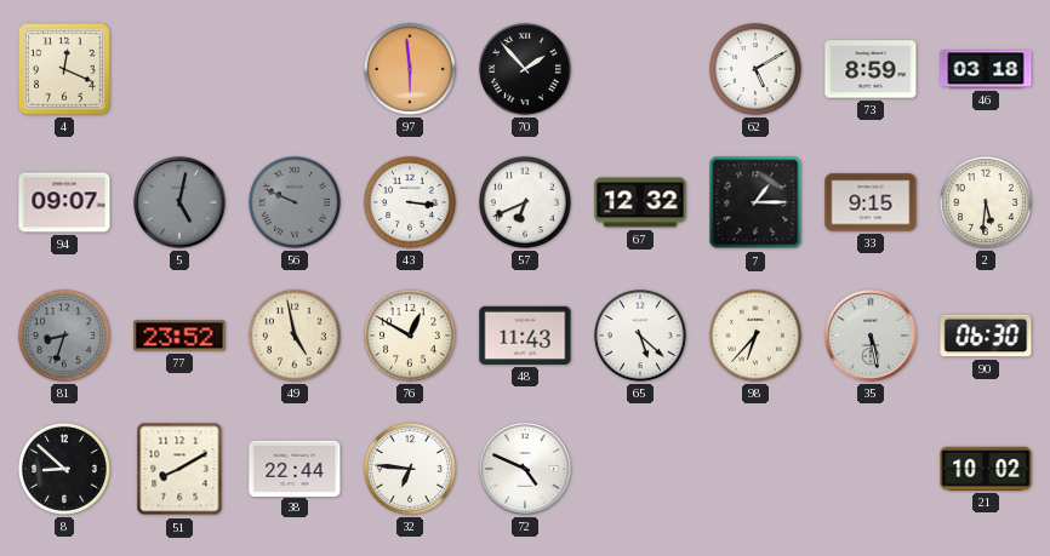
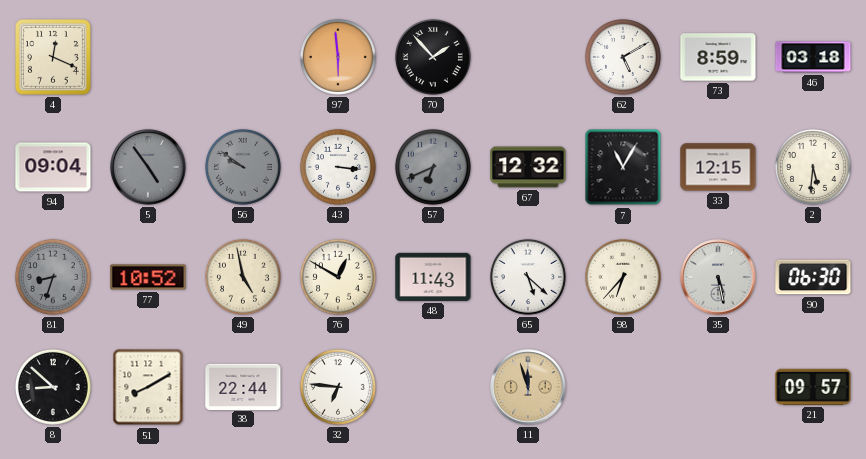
94: 09:07 -> 09:04
5: 5:02 -> 4:54
56: 9:49 -> 9:51
57 dial: white -> grey
7: 1:15 -> 11:05
33: 9:15 -> 12:15
77: 23:52 -> 10:52
72: 4:49 -> none
11: none -> 11:57
21: 10:02 -> 09:57
